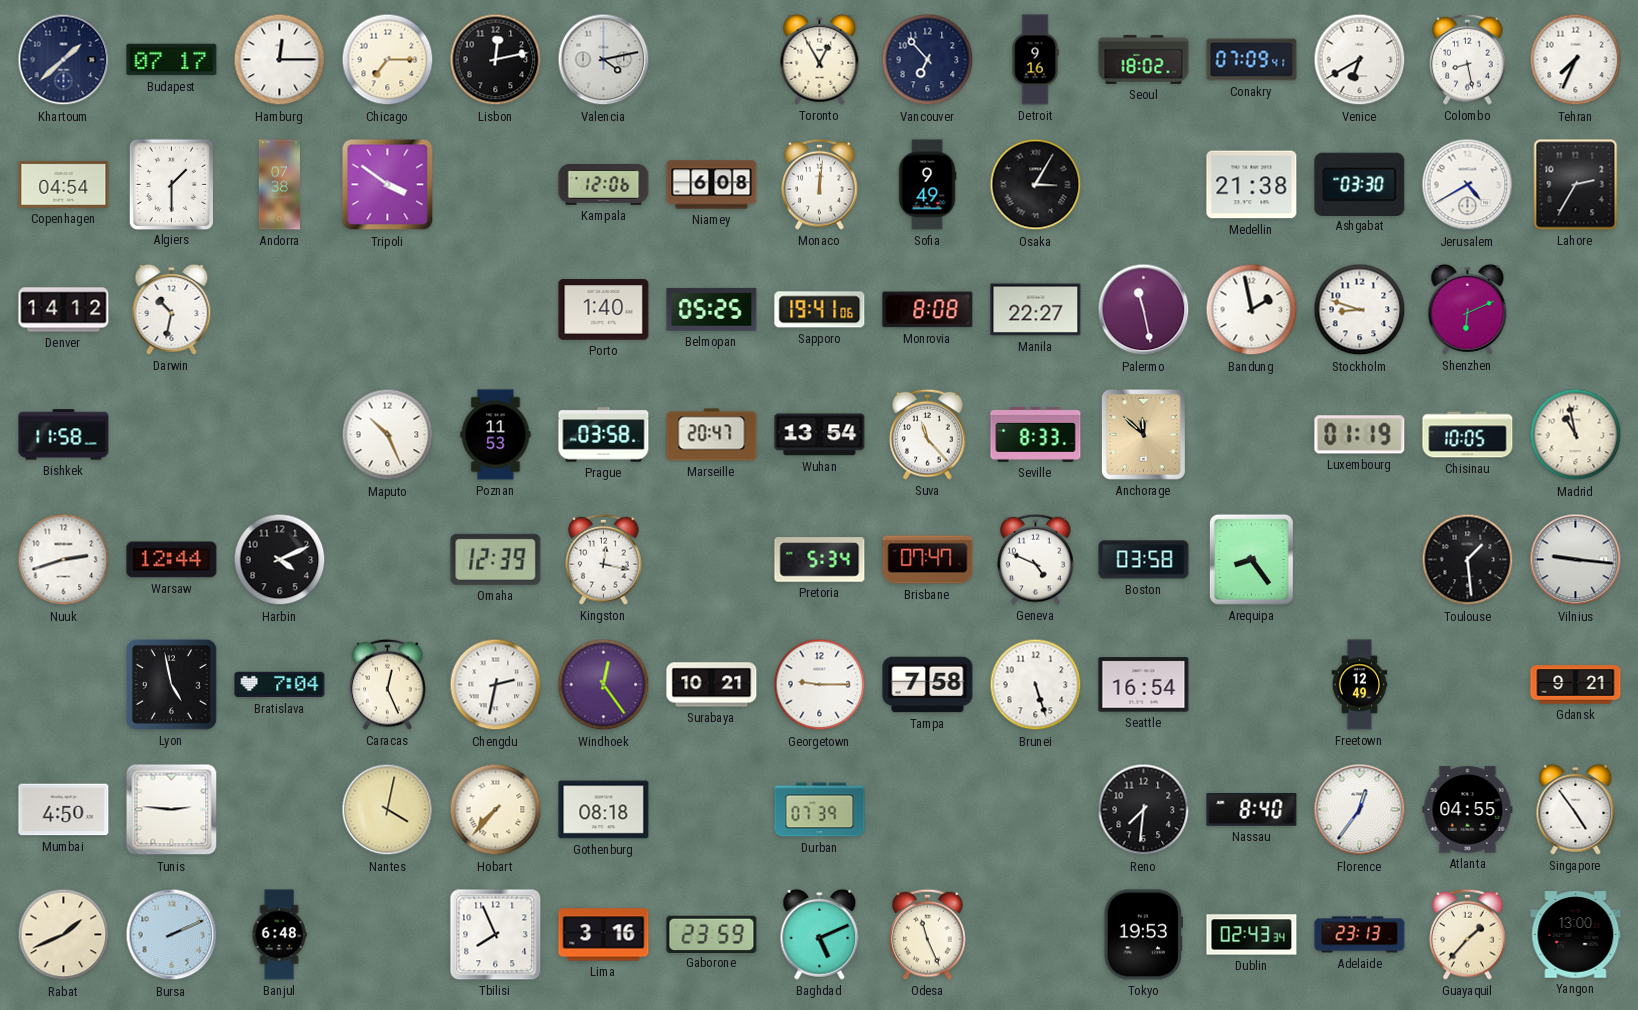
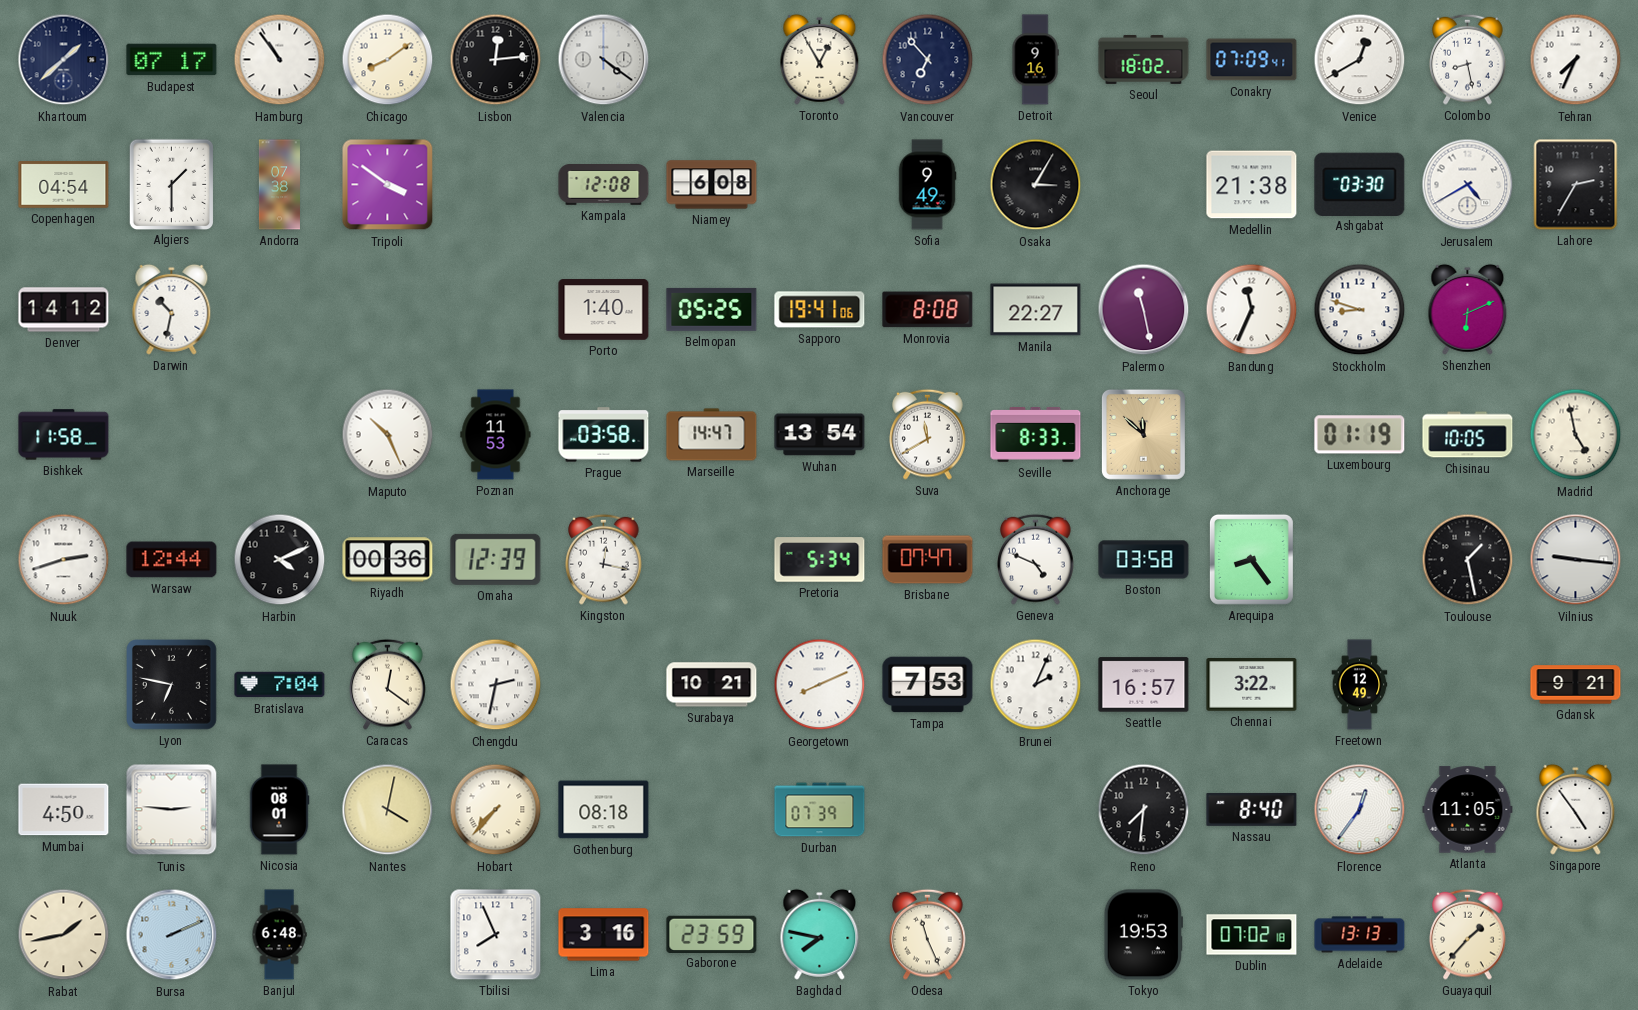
Hamburg: 12:15 -> 10:54
Chicago: 7:15 -> 8:09
Lisbon: 12:13 -> 12:14
Valencia: 4:13 -> 4:21
Venice: 6:40 -> 12:40
Kampala: 12:06 -> 12:08
Monaco: 12:01 -> none
Bandung: 1:58 -> 11:34
Marseille: 20:47 -> 14:47
Suva: 11:23 -> 11:40
Madrid: 10:58 -> 4:58
Riyadh: none -> 00:36
Toulouse: 1:29 -> 1:28
Lyon: 4:58 -> 6:47
Caracas: 12:26 -> 12:21
Windhoek: 12:24 -> none
Georgetown: 9:15 -> 8:11
Tampa: 7:58 -> 7:53
Brunei: 5:27 -> 2:04
Seattle: 16:54 -> 16:57
Chennai: none -> 3:22
Nicosia: none -> 08:01
Atlanta: 04:55 -> 11:05
Rabat: 1:41 -> 1:43
Baghdad: 5:11 -> 7:47
Dublin: 02:43 -> 07:02
Adelaide: 23:13 -> 13:13
Yangon: 13:00 -> none
